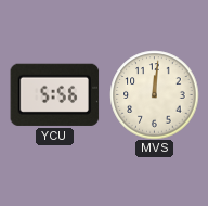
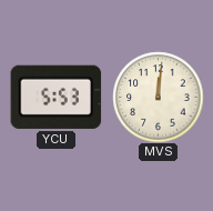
YCU: 5:56 -> 5:53
